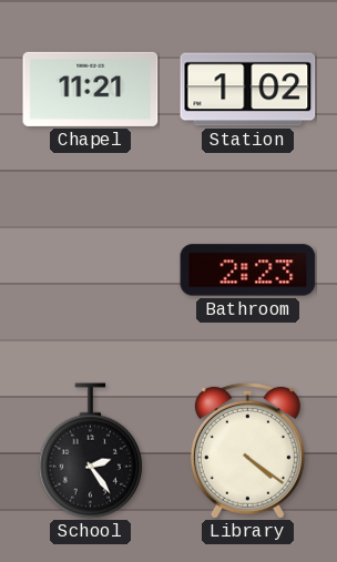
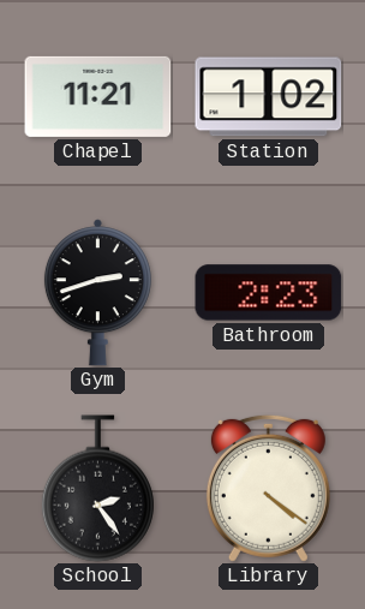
Gym: none -> 2:42
